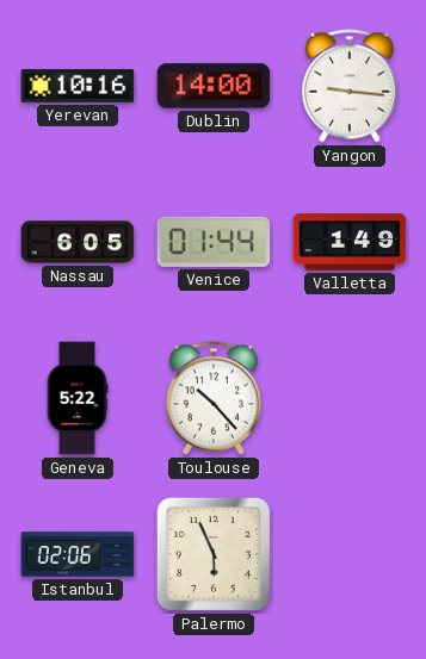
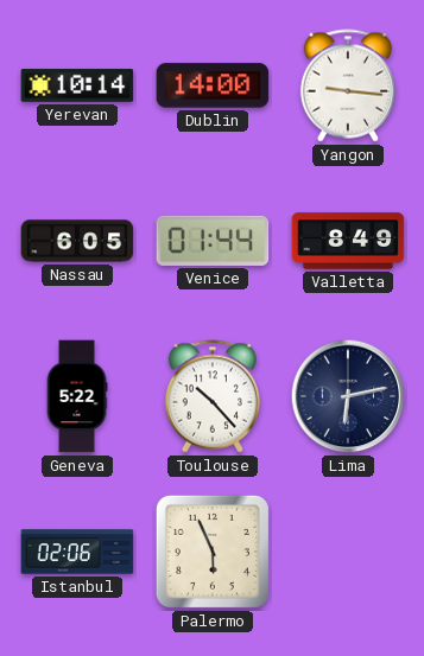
Yerevan: 10:16 -> 10:14
Valletta: 1:49 -> 8:49
Lima: none -> 6:13
